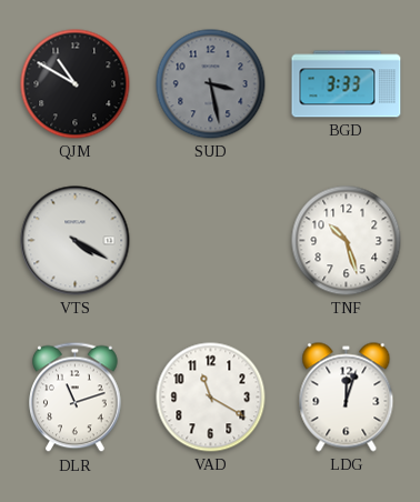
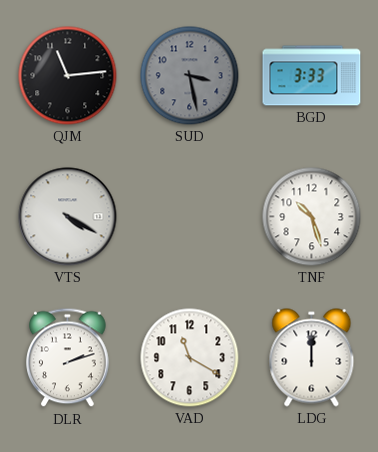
QJM: 10:50 -> 11:14
DLR: 11:12 -> 2:12
LDG: 12:03 -> 12:00
